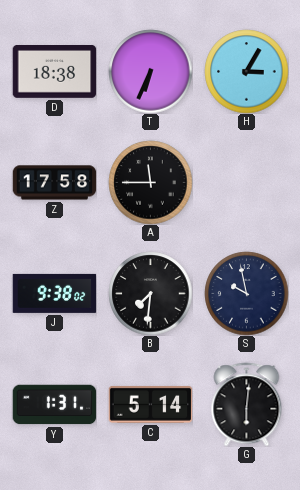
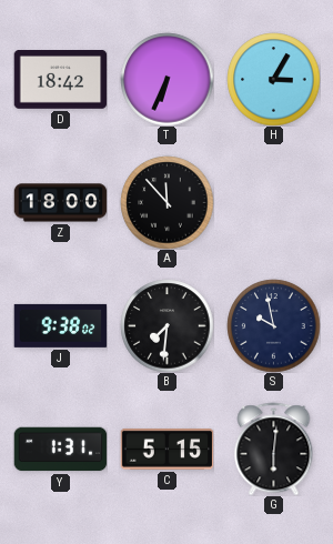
D: 18:38 -> 18:42
Z: 17:58 -> 18:00
A: 11:45 -> 11:53
C: 5:14 -> 5:15
